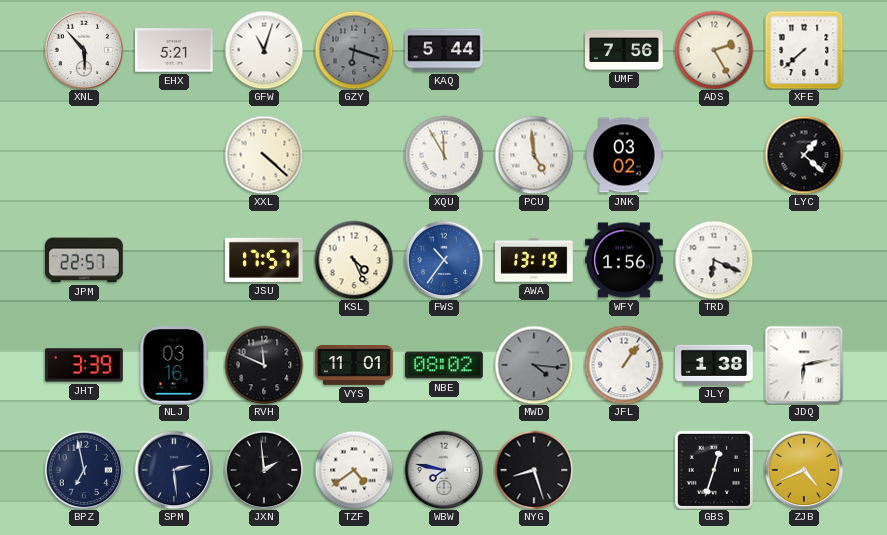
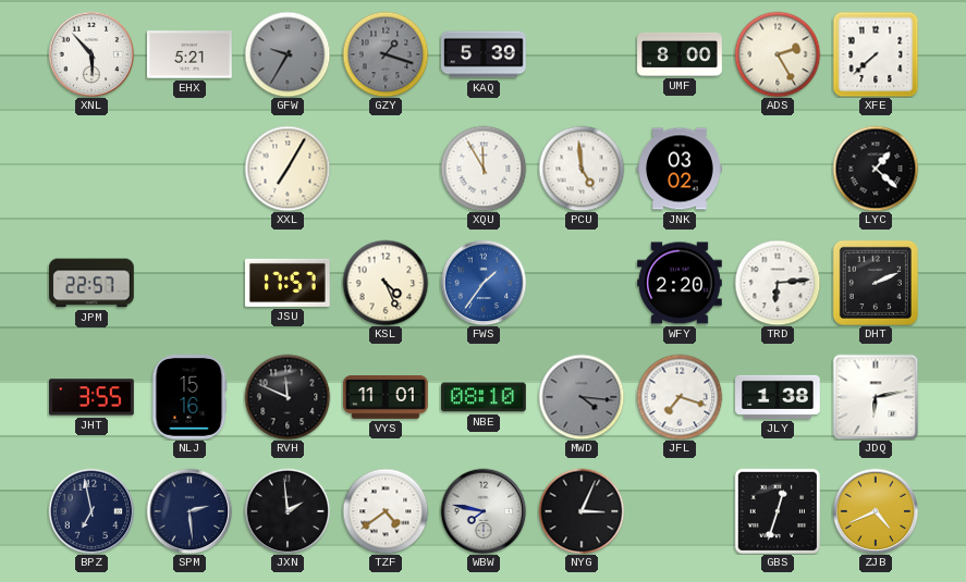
GFW: 11:03 -> 9:35
GFW dial: white -> grey
GZY: 6:18 -> 1:18
KAQ: 5:44 -> 5:39
UMF: 7:56 -> 8:00
XXL: 4:22 -> 7:05
FWS: 10:36 -> 1:36
AWA: 13:19 -> none
WFY: 1:56 -> 2:20
TRD: 6:19 -> 6:14
DHT: none -> 2:11
JHT: 3:39 -> 3:55
NLJ: 03:16 -> 15:16
NBE: 08:02 -> 08:10
JFL: 1:06 -> 7:18
NYG: 8:27 -> 3:04
